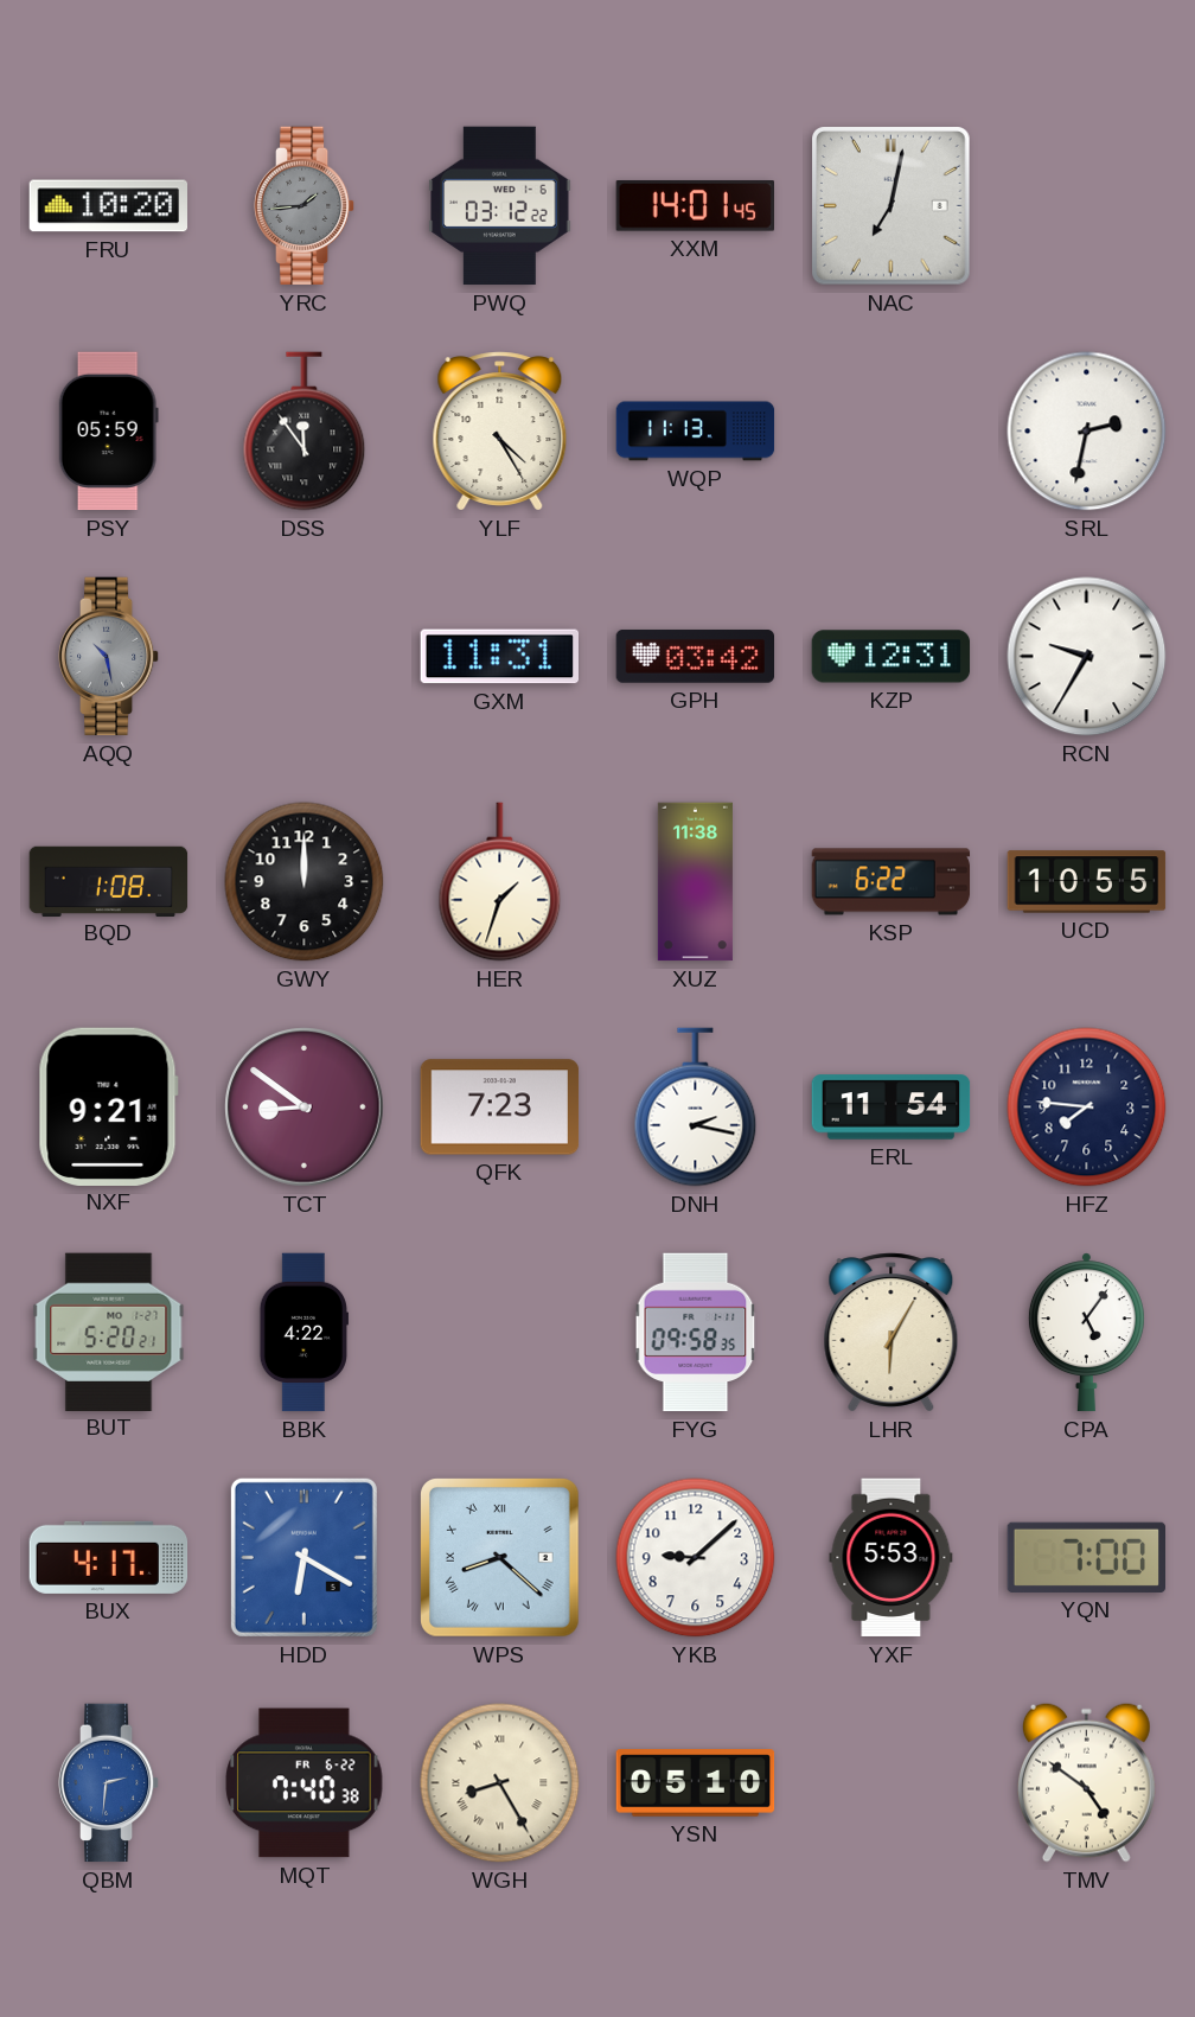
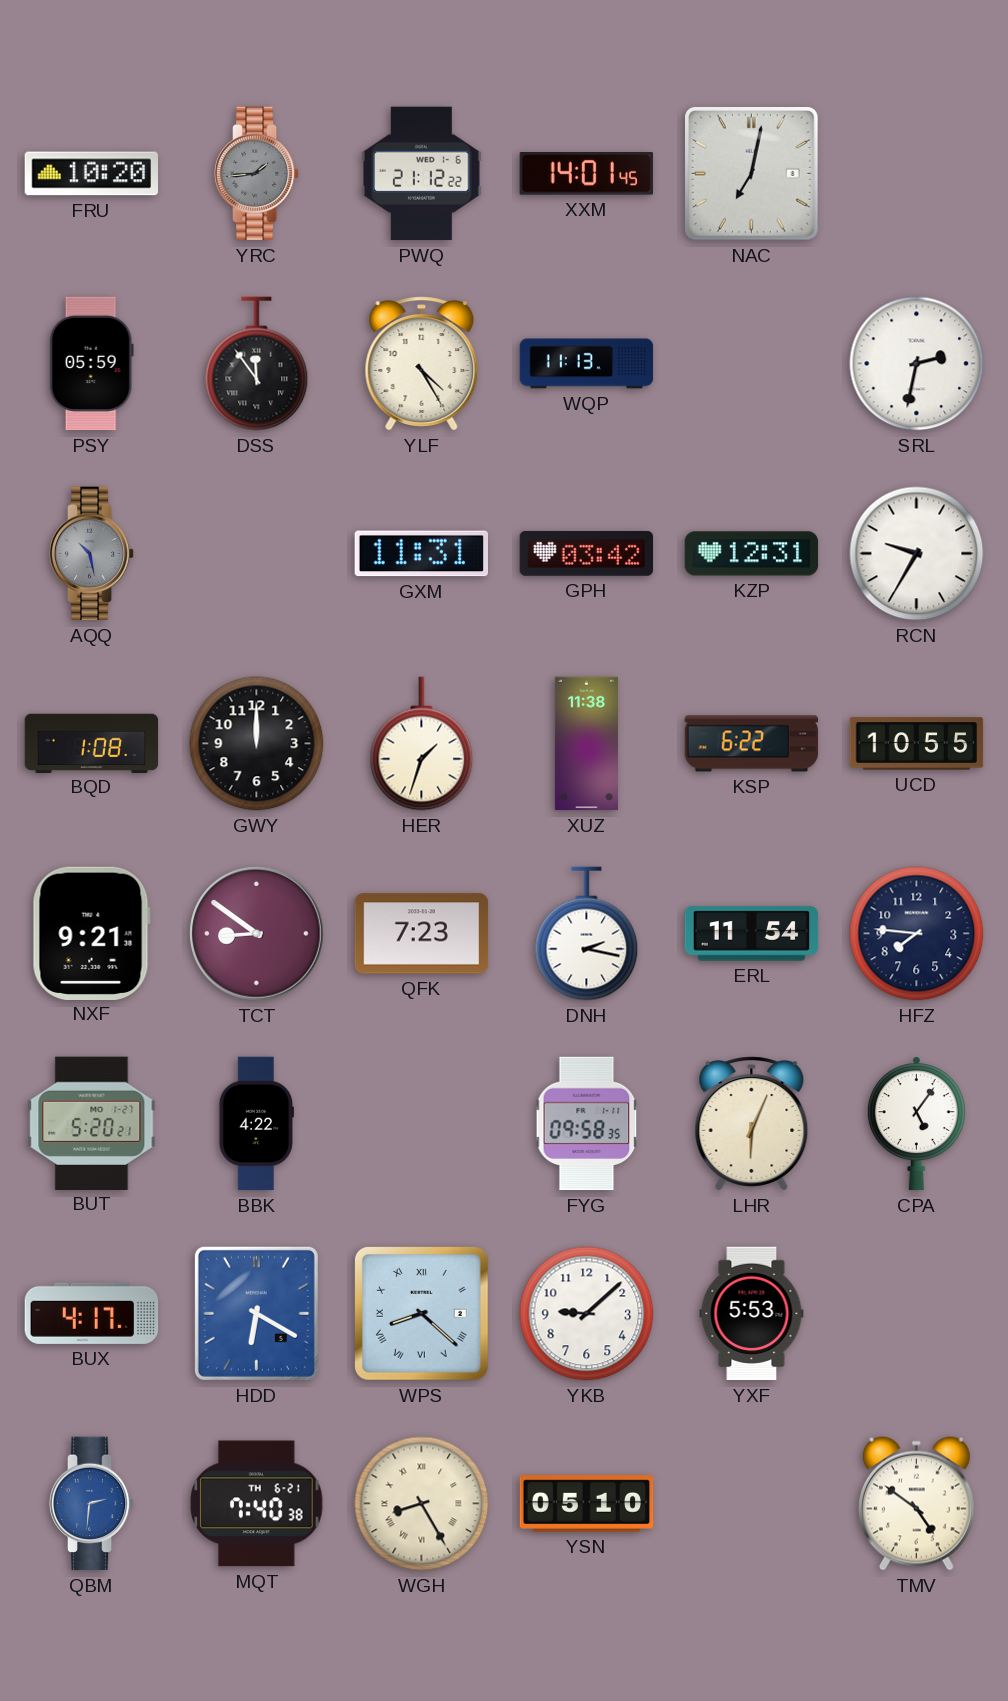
PWQ: 03:12 -> 21:12
LHR: 6:05 -> 6:04
YQN: 7:00 -> none
MQT date: FR 6-22 -> TH 6-21
